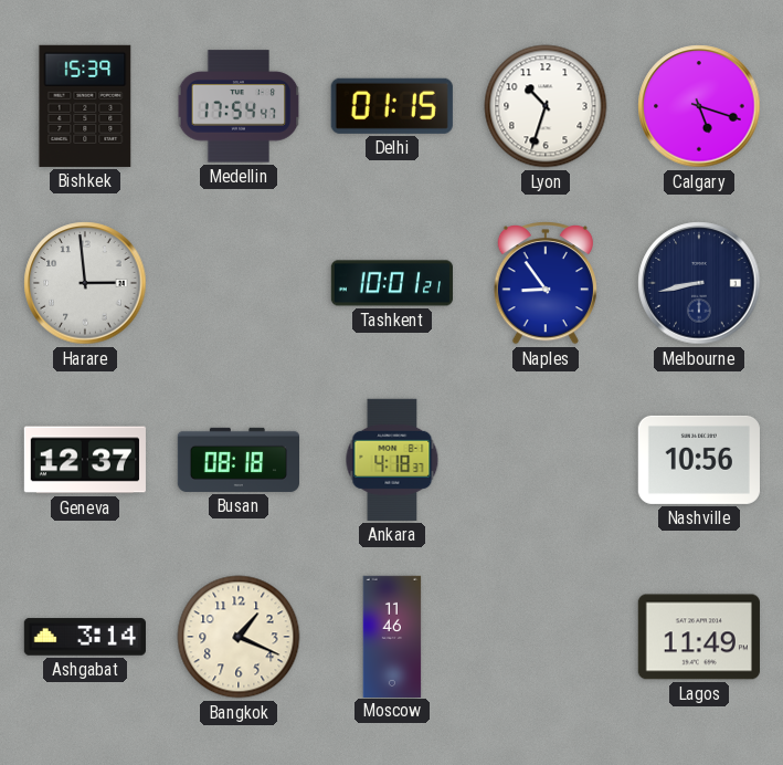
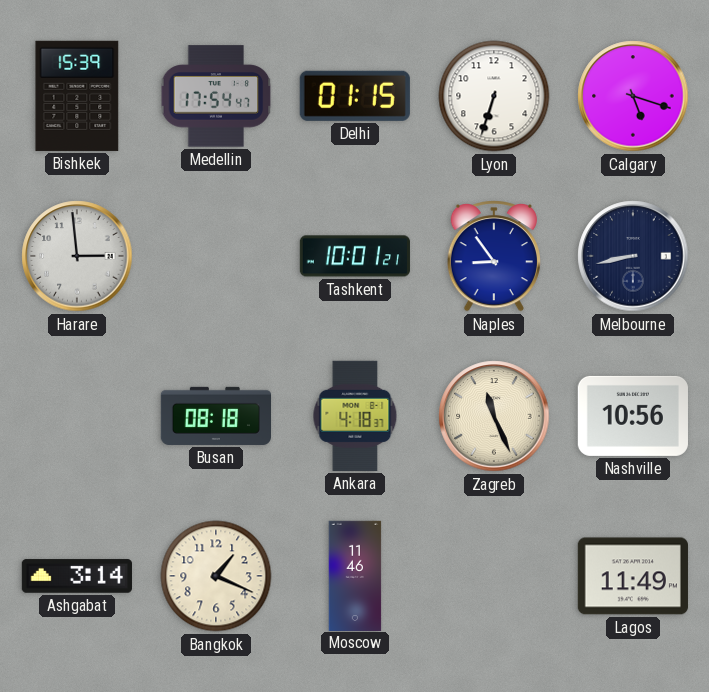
Lyon: 10:33 -> 6:33
Geneva: 12:37 -> none
Zagreb: none -> 11:26
